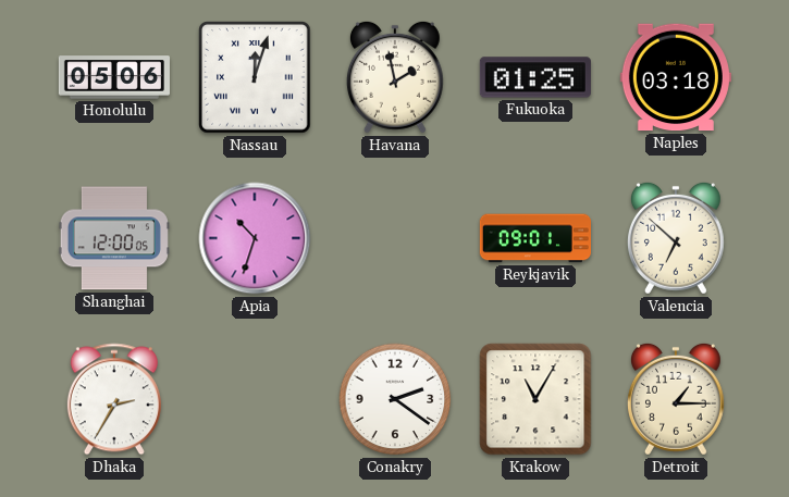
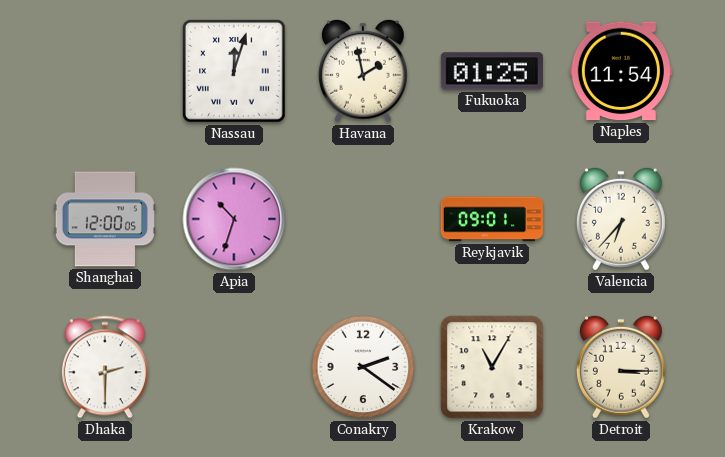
Honolulu: 05:06 -> none
Naples: 03:18 -> 11:54
Valencia: 6:52 -> 6:37
Dhaka: 2:35 -> 2:30
Detroit: 1:15 -> 3:15
